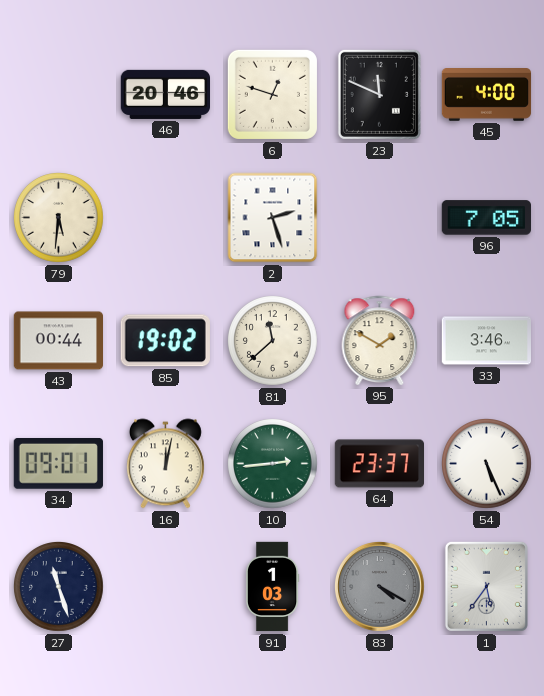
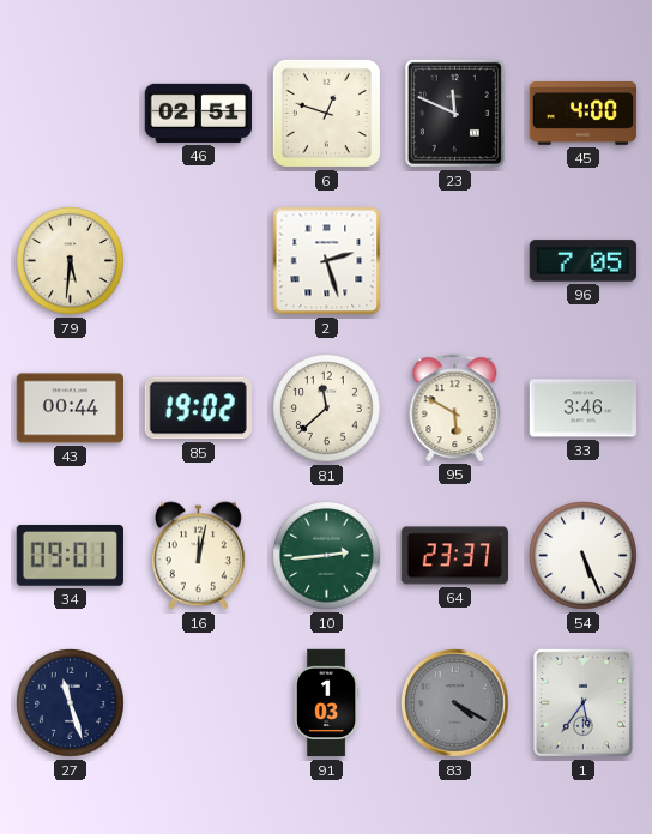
46: 20:46 -> 02:51
95: 1:50 -> 5:50
